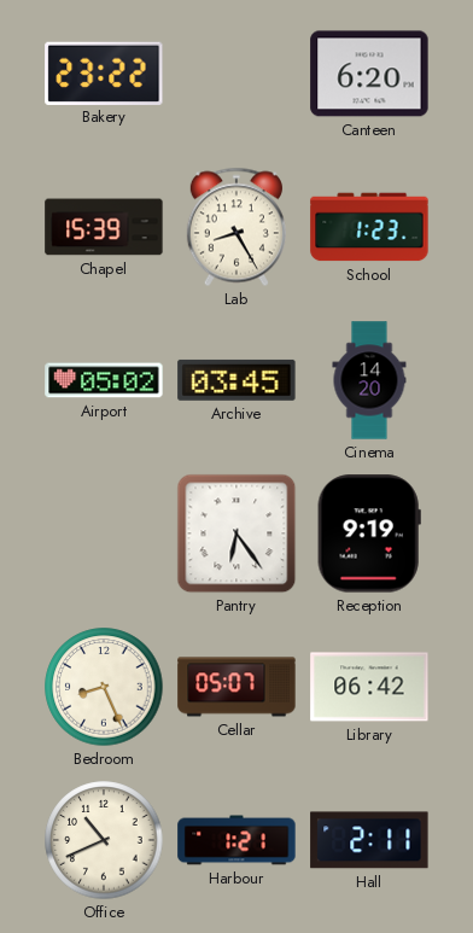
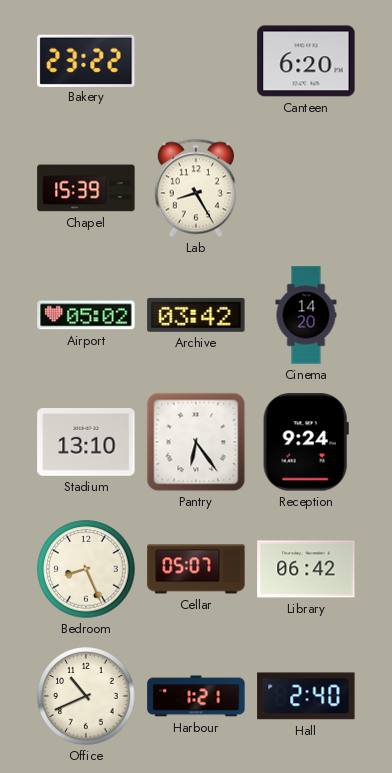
School: 1:23 -> none
Archive: 03:45 -> 03:42
Stadium: none -> 13:10
Reception: 9:19 -> 9:24
Hall: 2:11 -> 2:40
